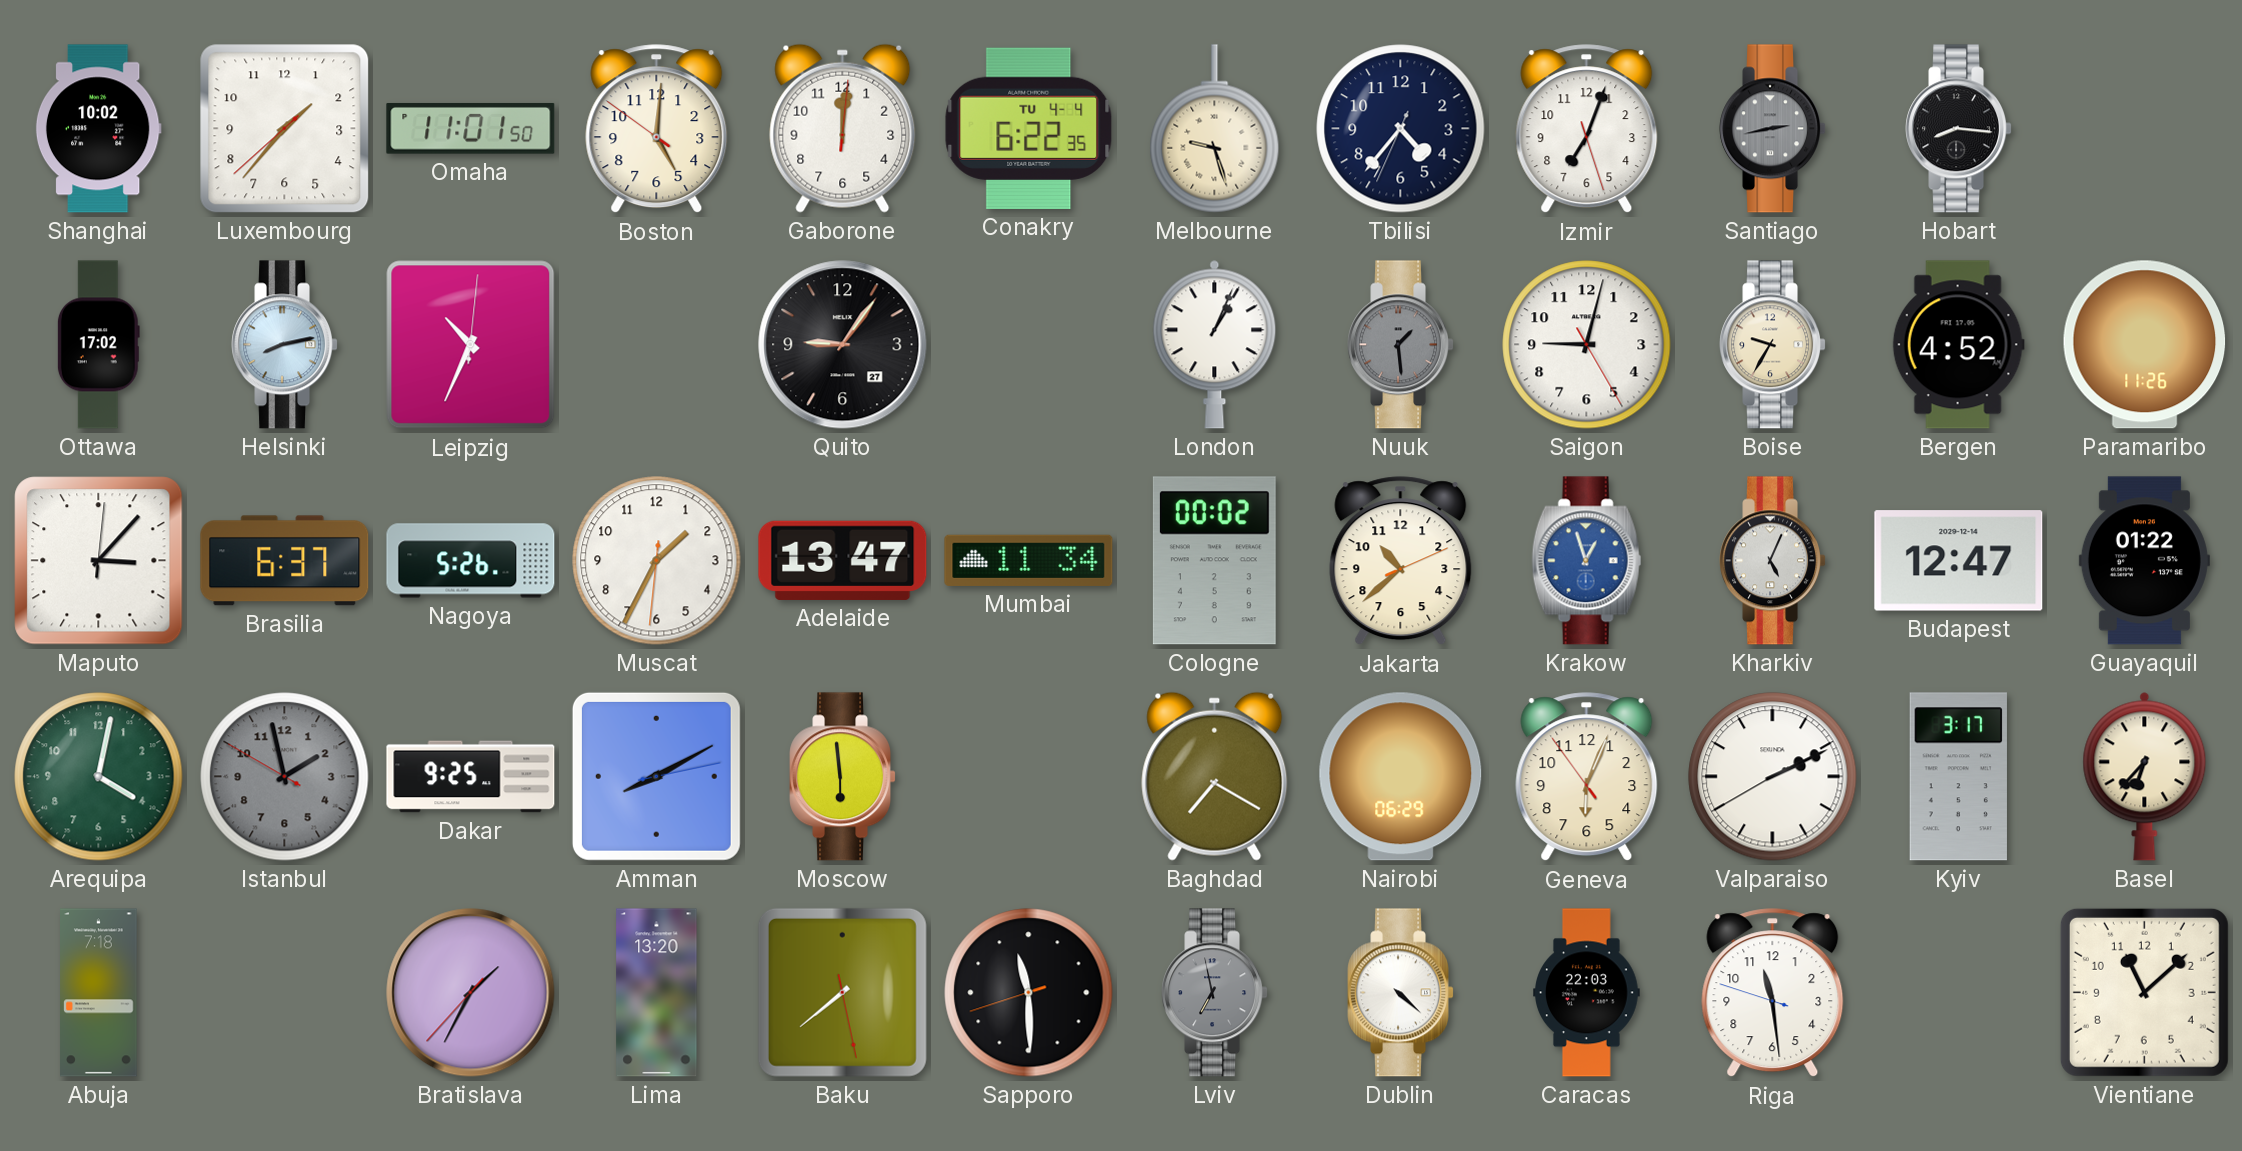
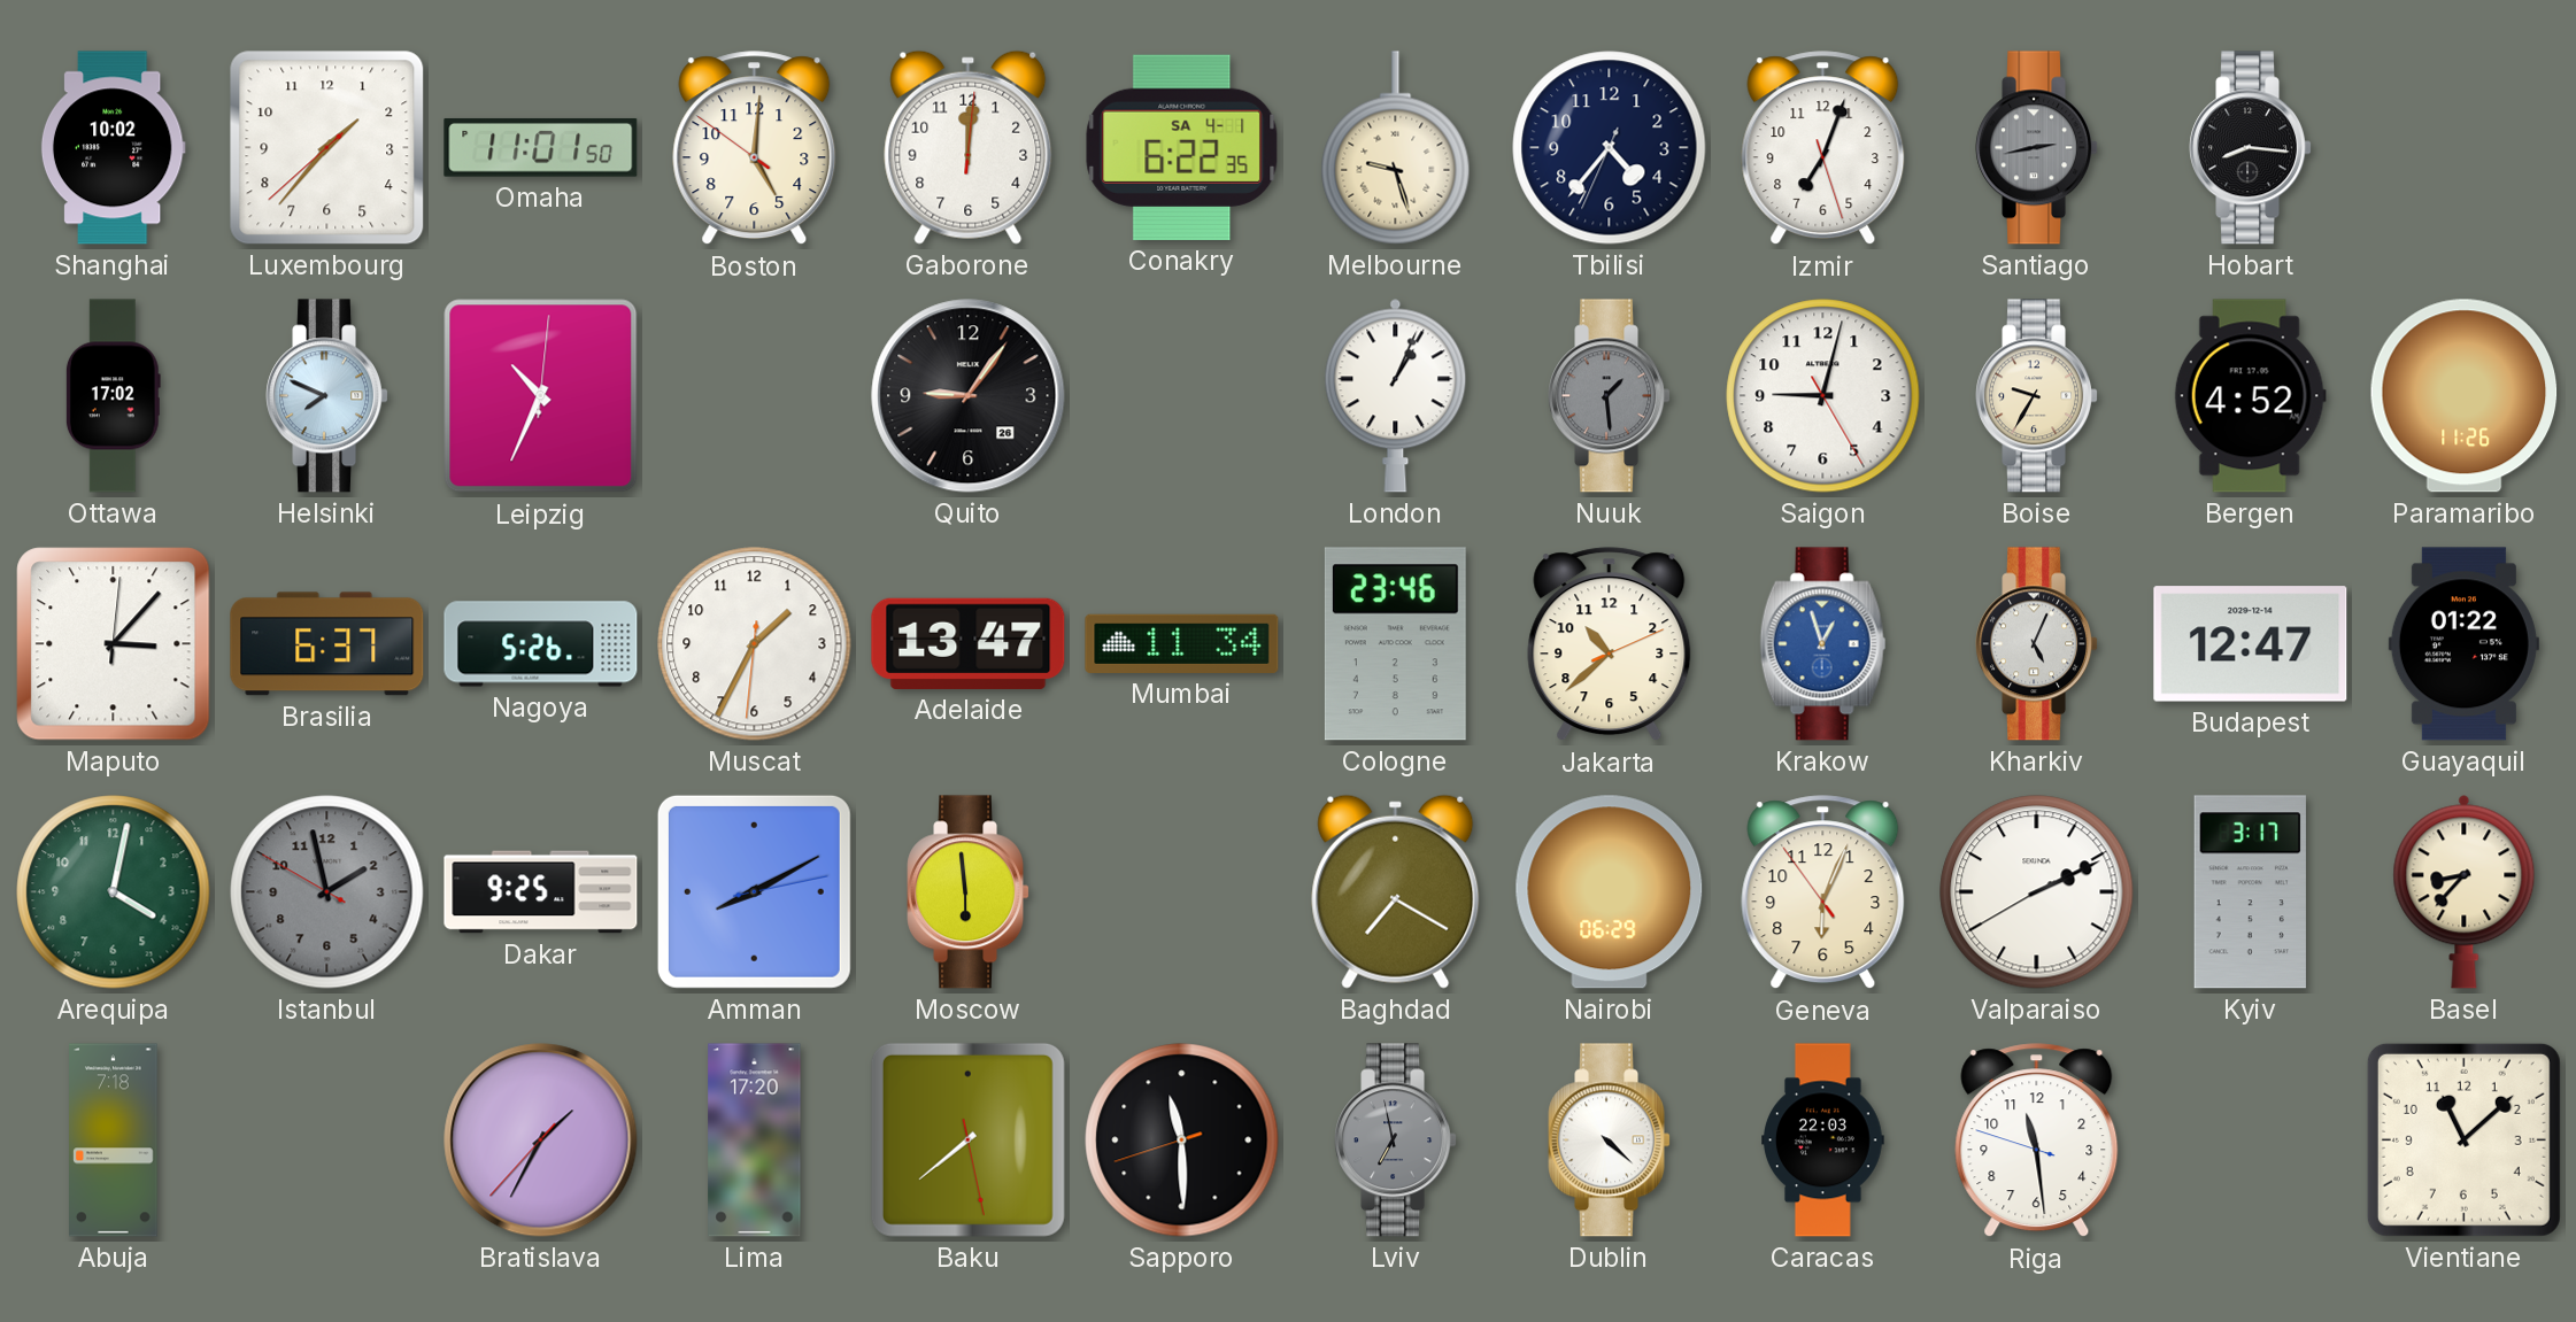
Conakry date: TU 4-4 -> SA 4-1
Helsinki: 8:13 -> 7:49
Quito date: 27 -> 26
Cologne: 00:02 -> 23:46
Basel: 6:37 -> 8:37
Lima: 13:20 -> 17:20
